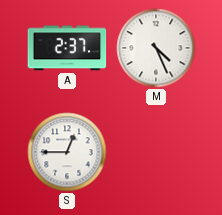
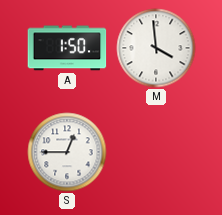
A: 2:37 -> 1:50
M: 4:26 -> 3:59
